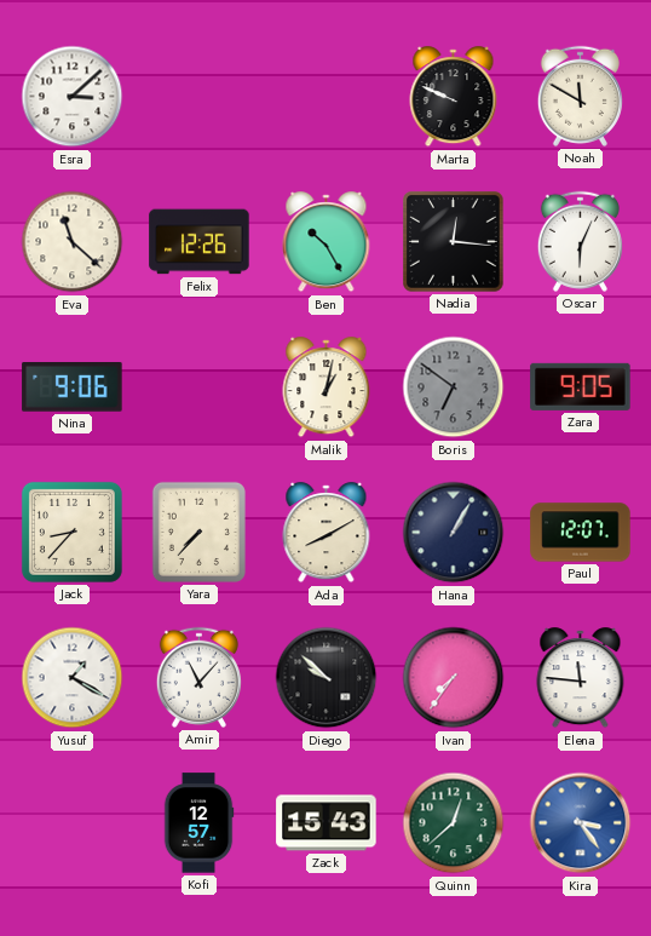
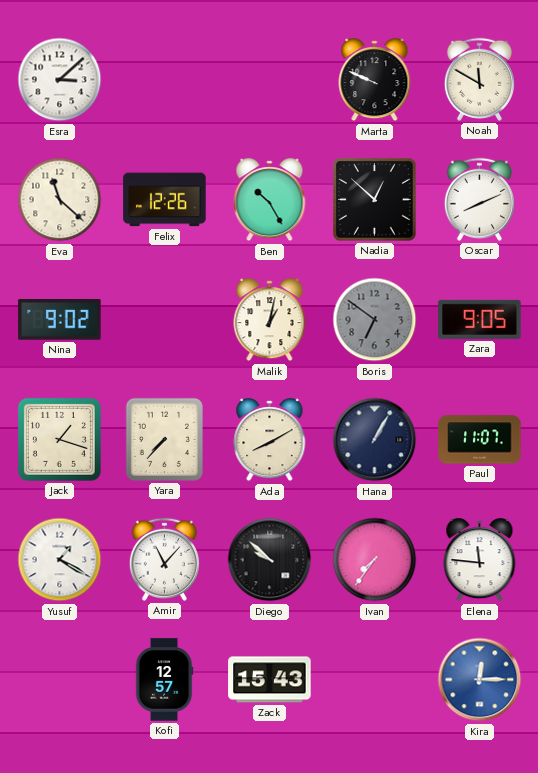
Nadia: 12:16 -> 12:52
Oscar: 6:04 -> 8:11
Nina: 9:06 -> 9:02
Jack: 8:37 -> 1:18
Paul: 12:07 -> 11:07
Quinn: 12:38 -> none
Kira: 3:24 -> 12:15
